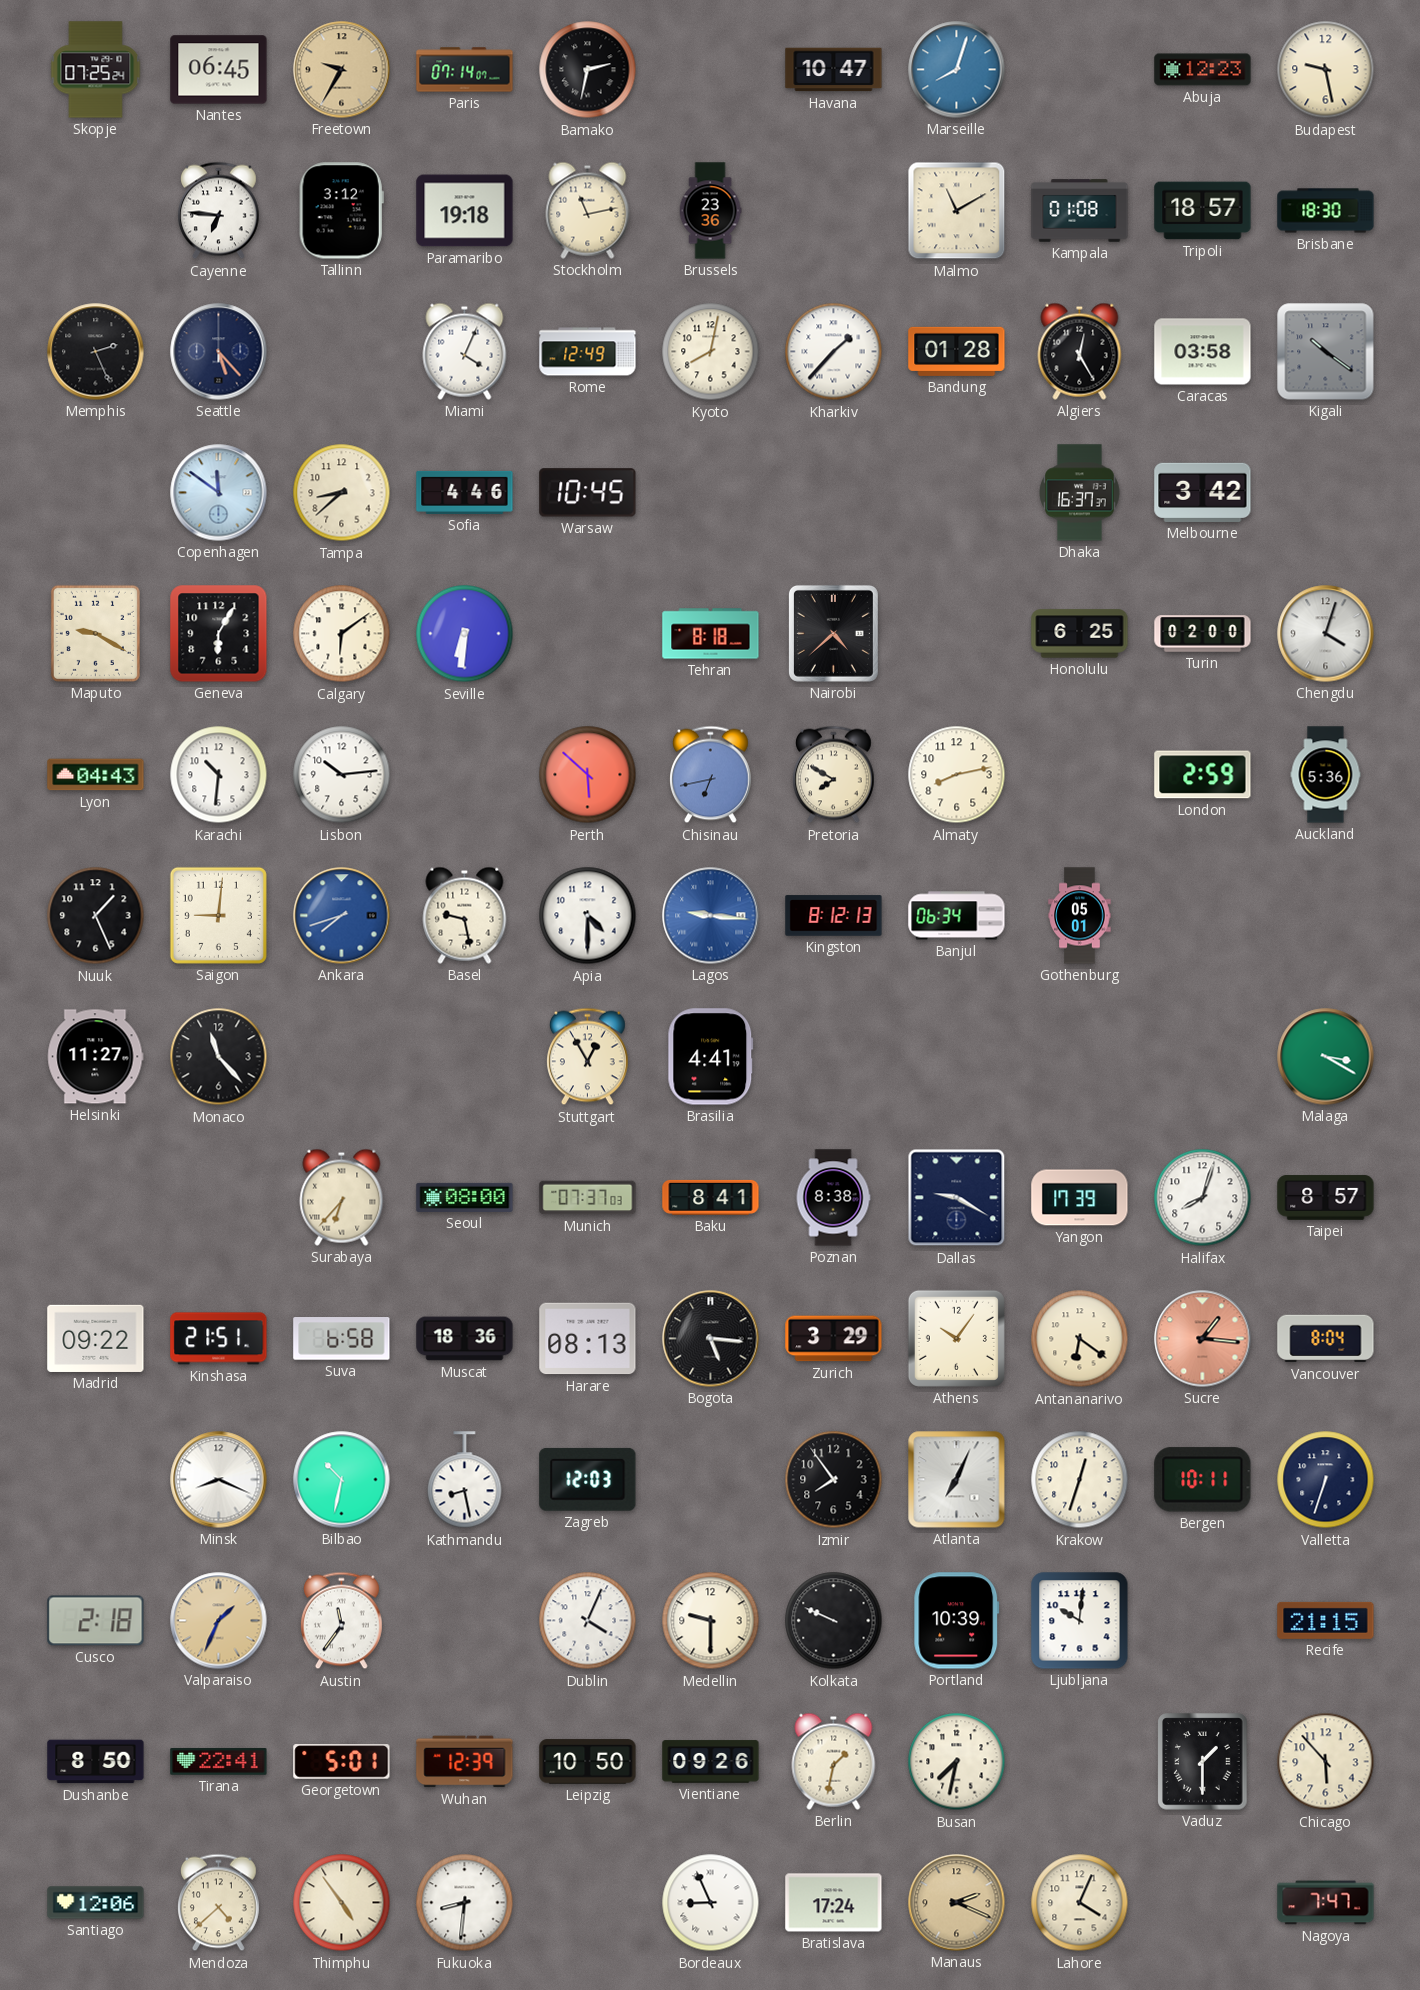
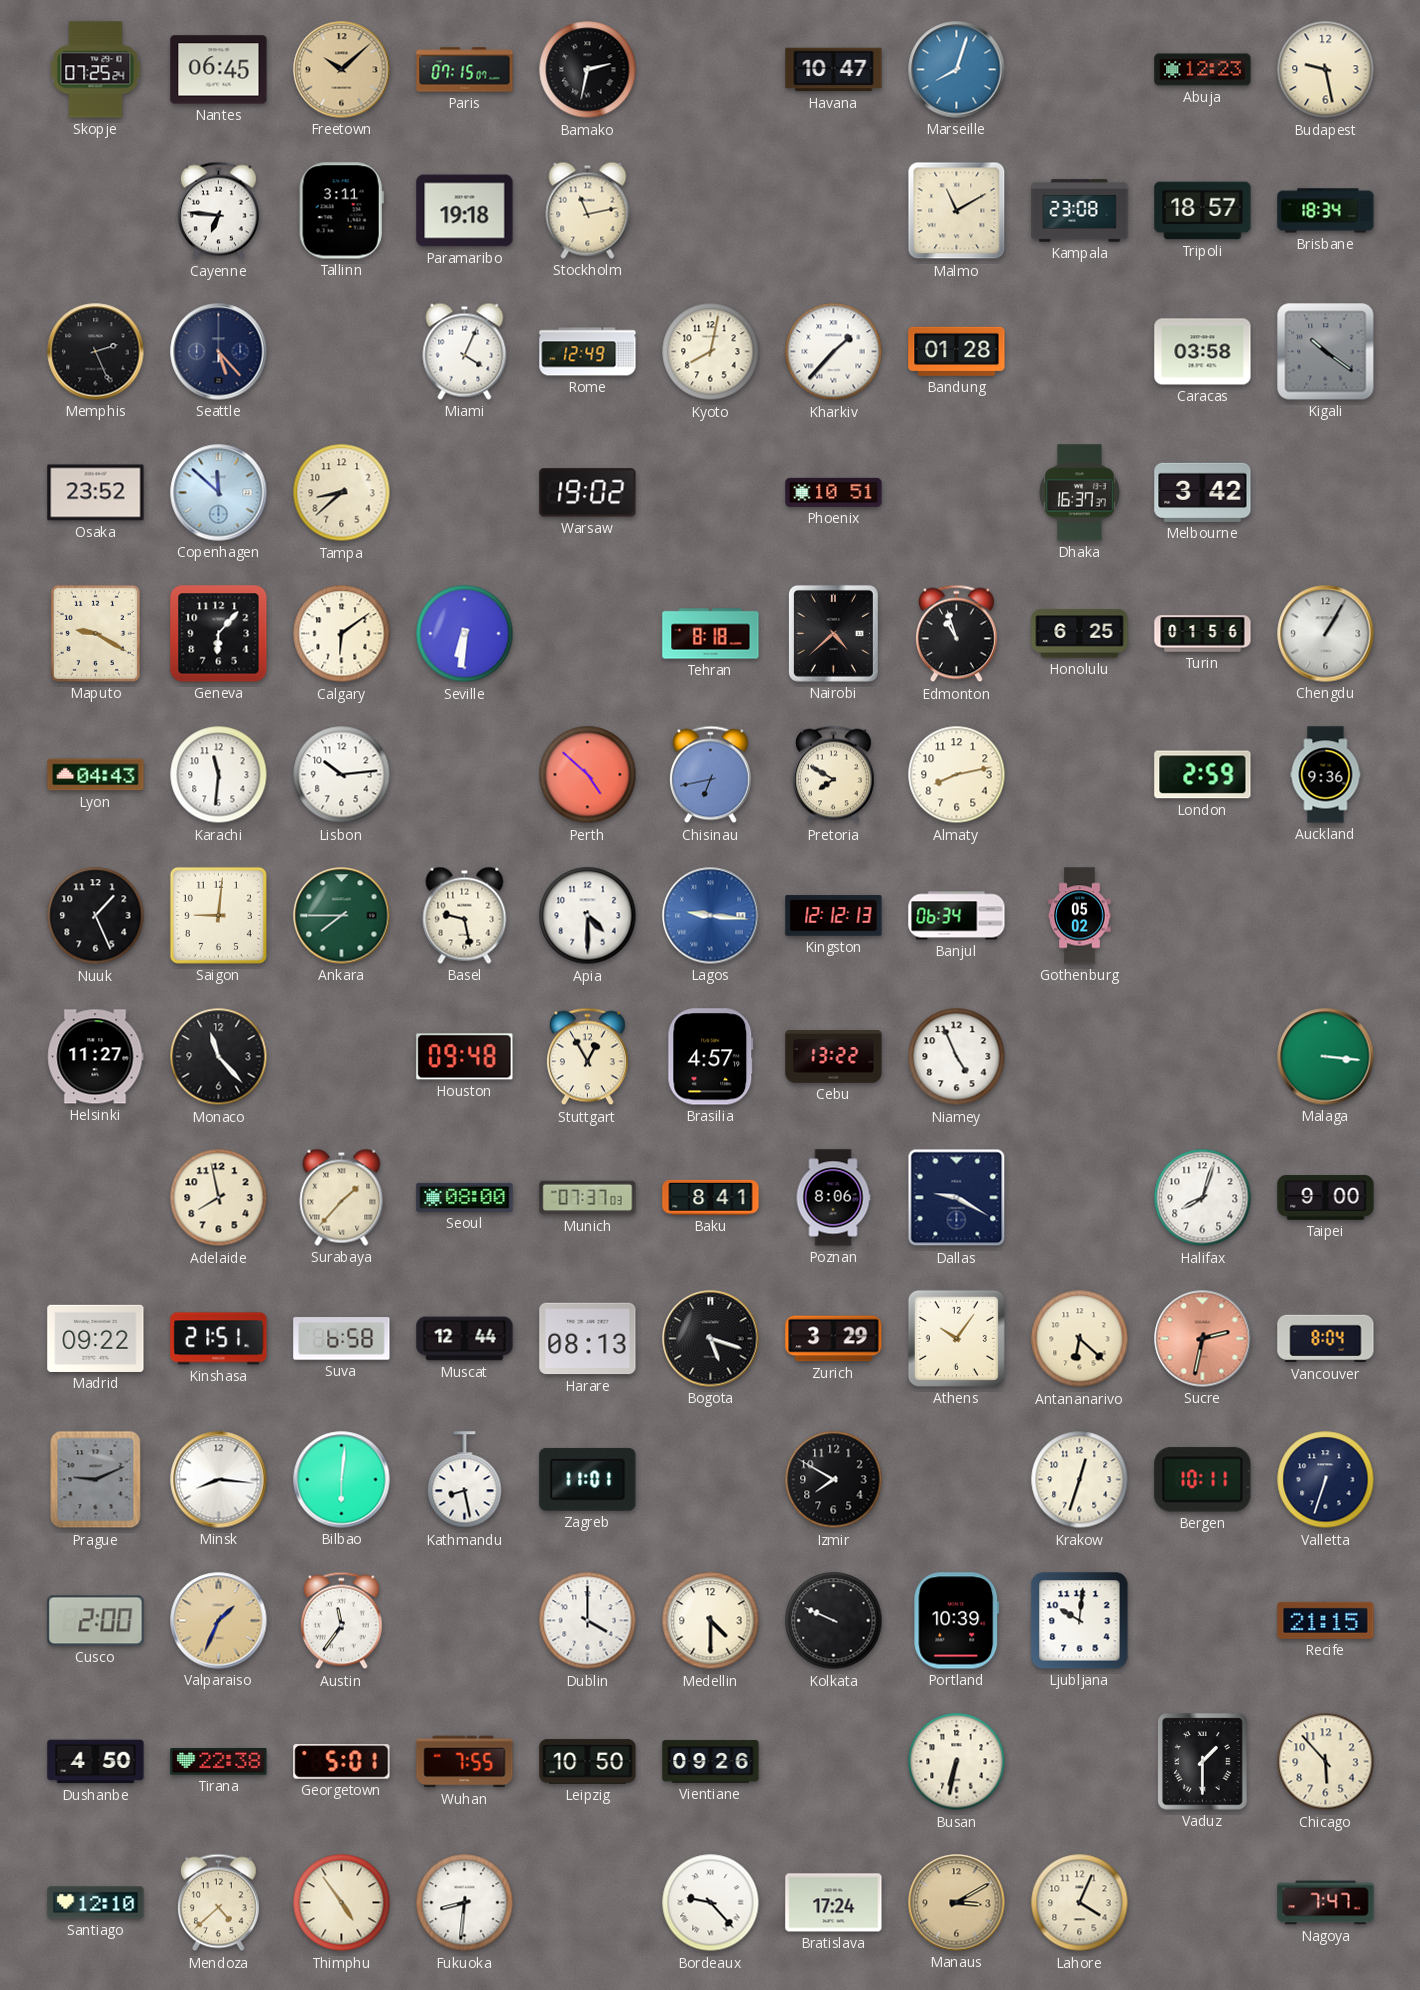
Freetown: 9:35 -> 10:08
Paris: 07:14 -> 07:15
Tallinn: 3:12 -> 3:11
Brussels: 23:36 -> none
Kampala: 01:08 -> 23:08
Brisbane: 18:30 -> 18:34
Algiers: 12:25 -> none
Osaka: none -> 23:52
Copenhagen: 11:51 -> 11:52
Sofia: 4:46 -> none
Warsaw: 10:45 -> 19:02
Phoenix: none -> 10:51
Geneva: 6:05 -> 6:07
Edmonton: none -> 10:57
Turin: 02:00 -> 01:56
Chengdu: 4:03 -> 1:05
Karachi: 10:31 -> 11:31
Perth: 5:52 -> 4:52
Auckland: 5:36 -> 9:36
Ankara: 7:42 -> 7:45
Ankara dial: blue -> green
Kingston: 8:12 -> 12:12
Gothenburg: 05:01 -> 05:02
Houston: none -> 09:48
Brasilia: 4:41 -> 4:57
Cebu: none -> 13:22
Niamey: none -> 4:56
Malaga: 3:20 -> 3:16
Adelaide: none -> 7:58
Surabaya: 6:37 -> 1:37
Poznan: 8:38 -> 8:06
Yangon: 17:39 -> none
Taipei: 8:57 -> 9:00
Muscat: 18:36 -> 12:44
Bogota: 5:16 -> 5:18
Antananarivo: 6:21 -> 6:22
Sucre: 1:16 -> 2:32
Prague: none -> 9:11
Minsk: 8:19 -> 8:16
Bilbao: 10:32 -> 6:01
Zagreb: 12:03 -> 11:01
Izmir: 7:54 -> 7:50
Atlanta: 7:04 -> none
Cusco: 2:18 -> 2:00
Dublin: 4:04 -> 4:00
Medellin: 9:30 -> 4:30
Dushanbe: 8:50 -> 4:50
Tirana: 22:41 -> 22:38
Wuhan: 12:39 -> 7:55
Berlin: 1:32 -> none
Busan: 7:32 -> 6:32
Santiago: 12:06 -> 12:10
Bordeaux: 8:56 -> 9:23
Manaus: 2:19 -> 3:10
